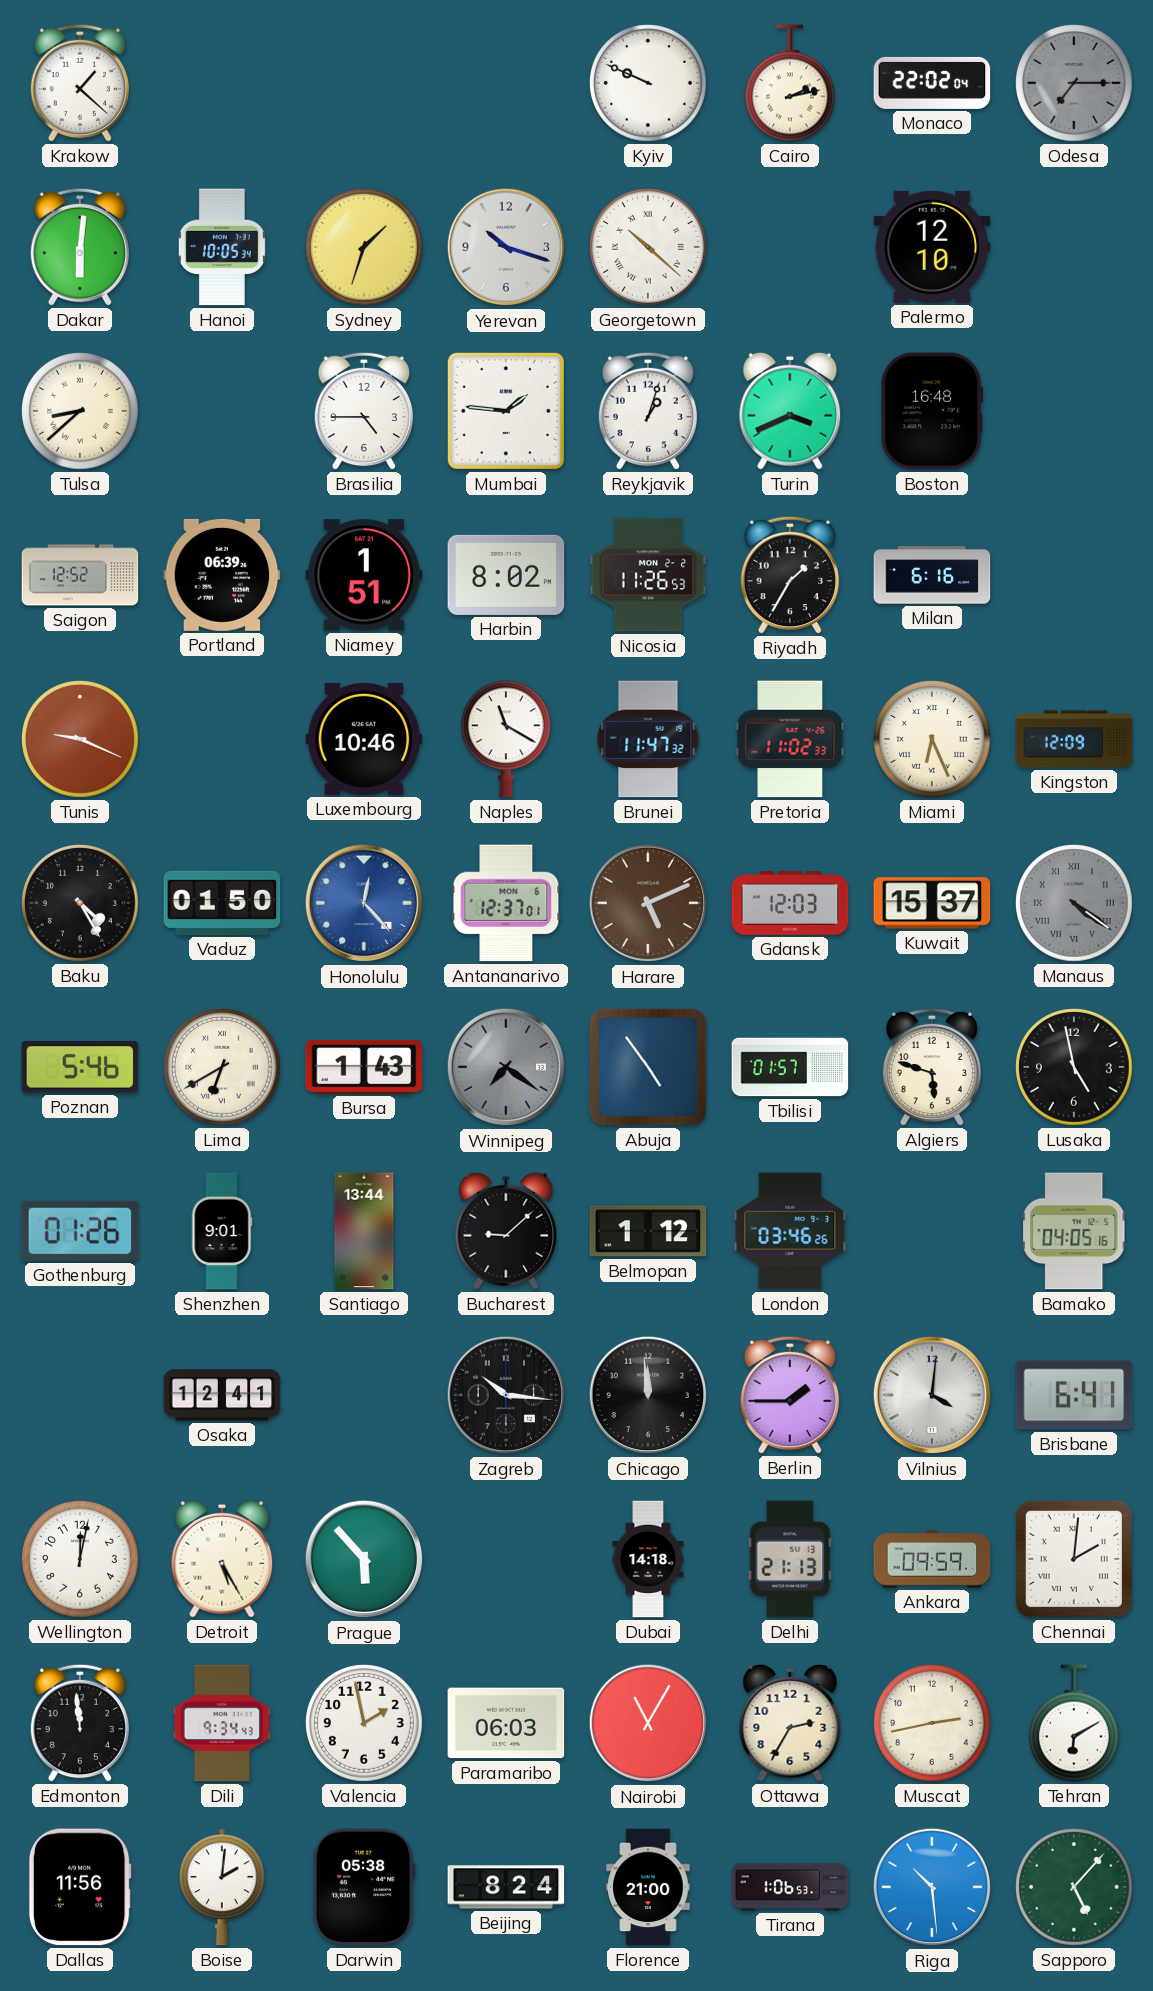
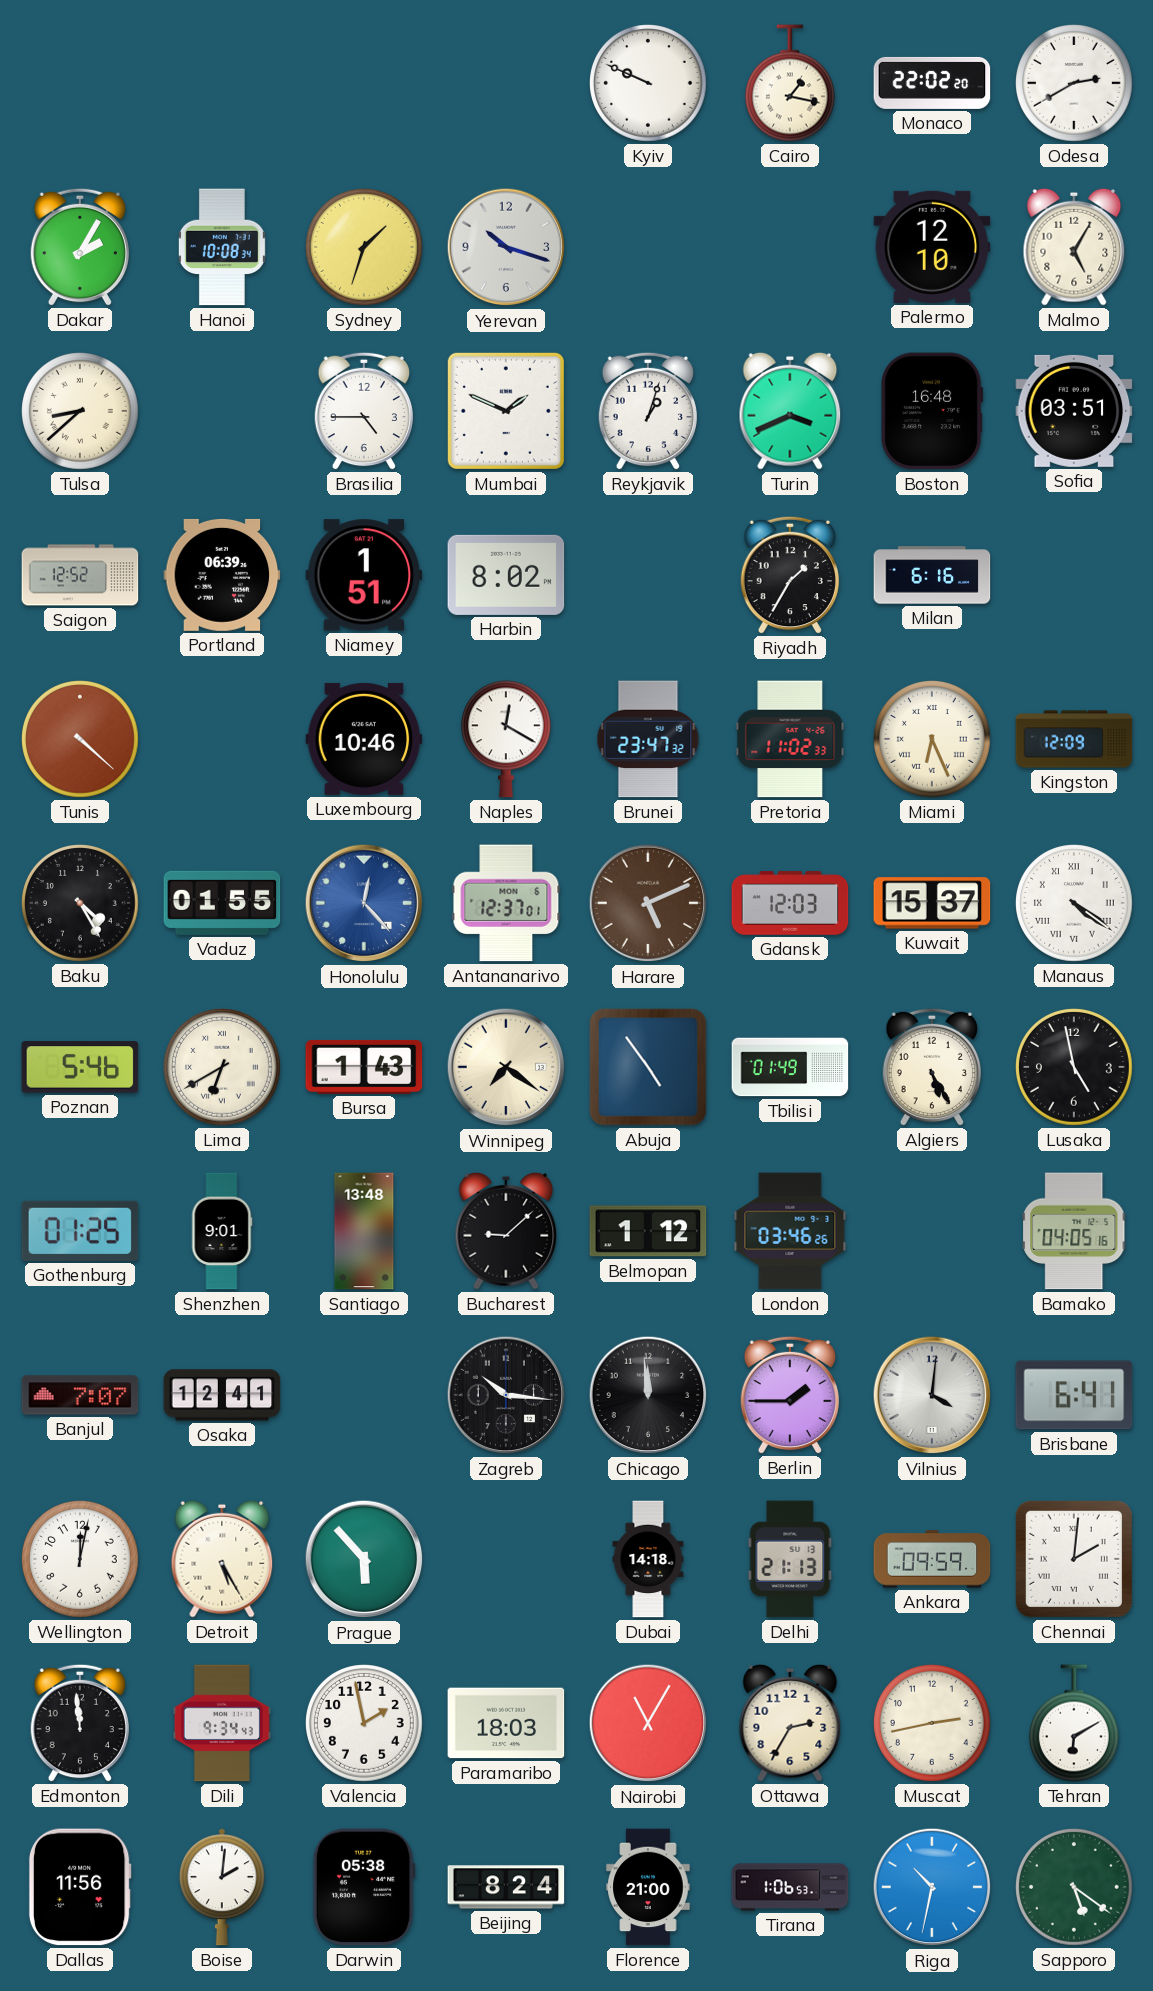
Krakow: 1:22 -> none
Cairo: 2:13 -> 1:17
Monaco: 22:02:04 -> 22:02:20
Odesa: 7:15 -> 2:40
Odesa dial: grey -> white
Dakar: 6:01 -> 2:05
Hanoi: 10:05 -> 10:08
Georgetown: 10:22 -> none
Malmo: none -> 5:05
Mumbai: 1:46 -> 1:49
Sofia: none -> 03:51
Nicosia: 11:26 -> none
Tunis: 9:19 -> 4:22
Naples: 11:20 -> 12:20
Brunei: 11:47 -> 23:47
Vaduz: 01:50 -> 01:55
Manaus dial: grey -> white
Winnipeg dial: grey -> cream
Tbilisi: 01:57 -> 01:49
Algiers: 5:48 -> 5:25
Gothenburg: 01:26 -> 01:25
Santiago: 13:44 -> 13:48
Banjul: none -> 7:07
Paramaribo: 06:03 -> 18:03
Riga: 10:29 -> 10:32
Sapporo: 5:07 -> 5:21
